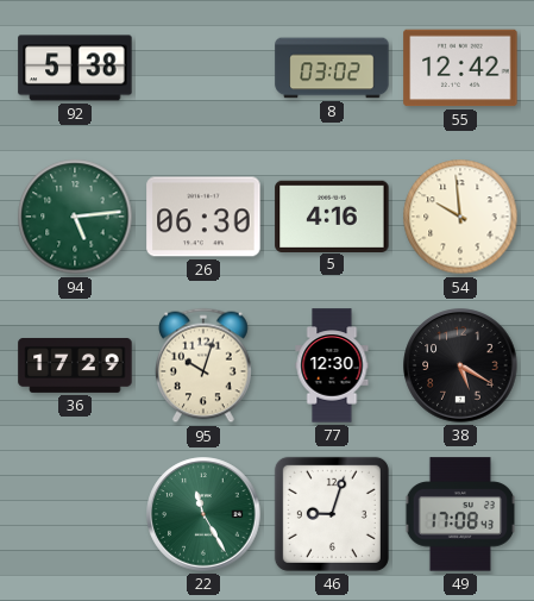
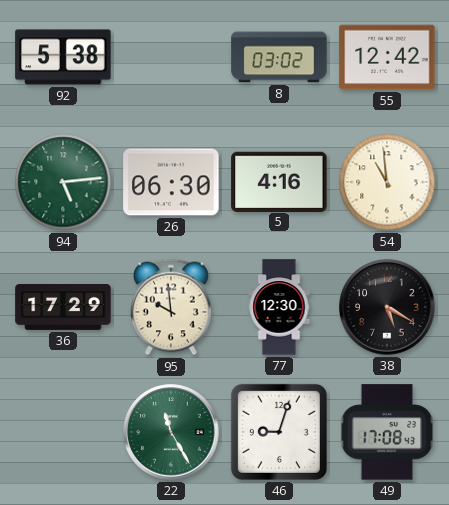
54: 9:59 -> 10:59
95: 10:03 -> 9:59
